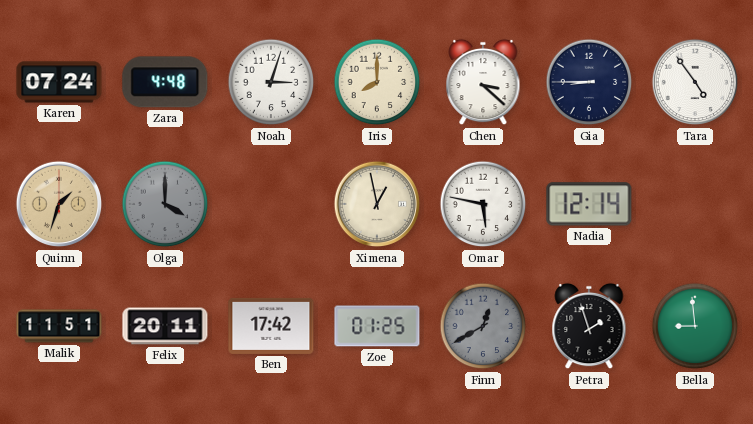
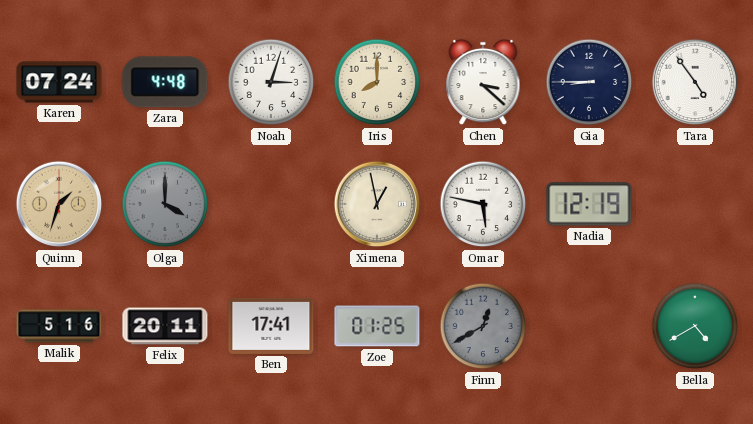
Nadia: 12:14 -> 12:19
Malik: 11:51 -> 5:16
Ben: 17:42 -> 17:41
Petra: 1:57 -> none
Bella: 8:59 -> 4:40
